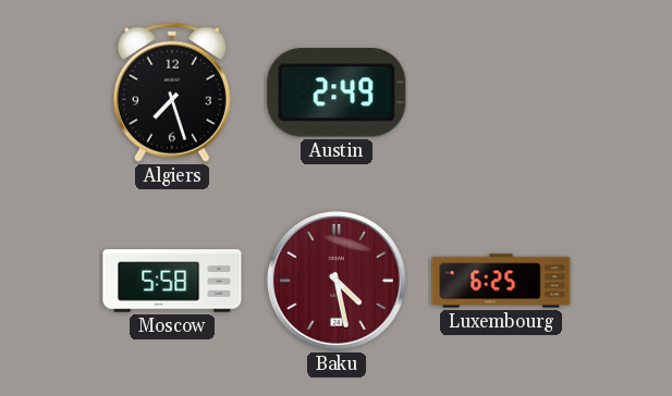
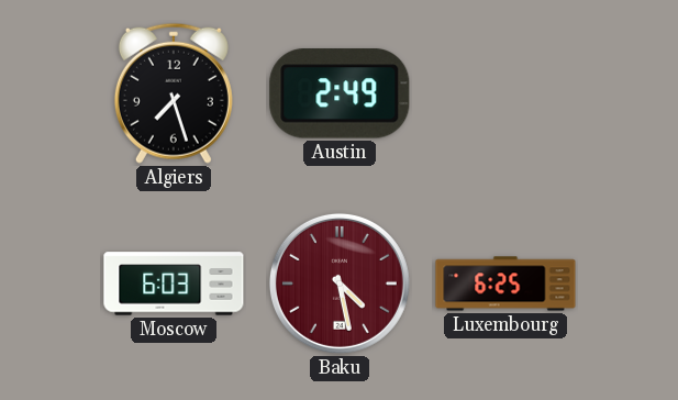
Moscow: 5:58 -> 6:03
